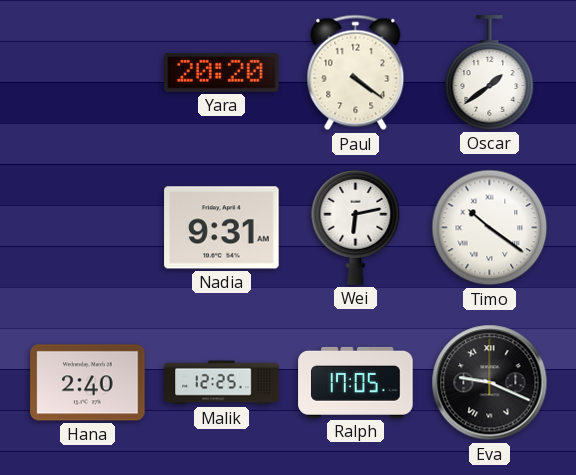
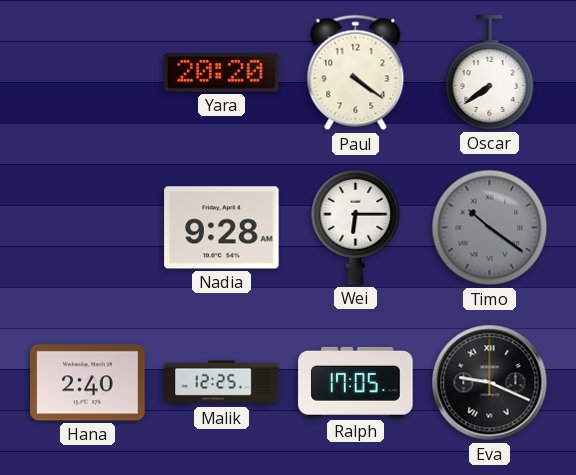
Oscar: 1:39 -> 7:39
Nadia: 9:31 -> 9:28
Wei: 6:13 -> 6:15
Timo dial: white -> grey
